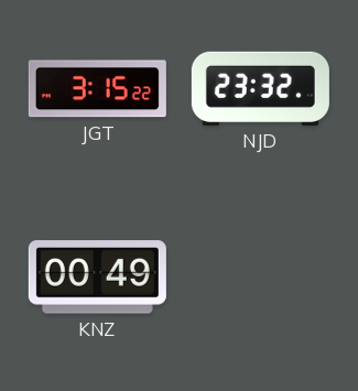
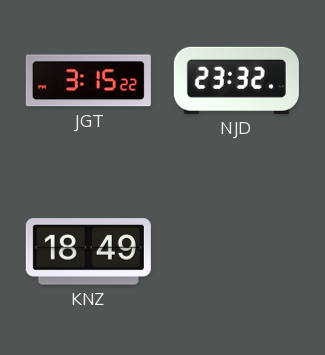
KNZ: 00:49 -> 18:49
